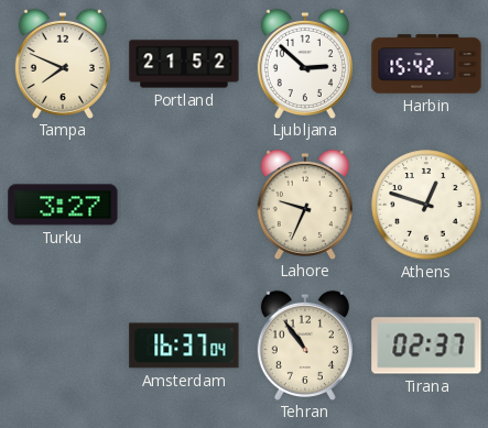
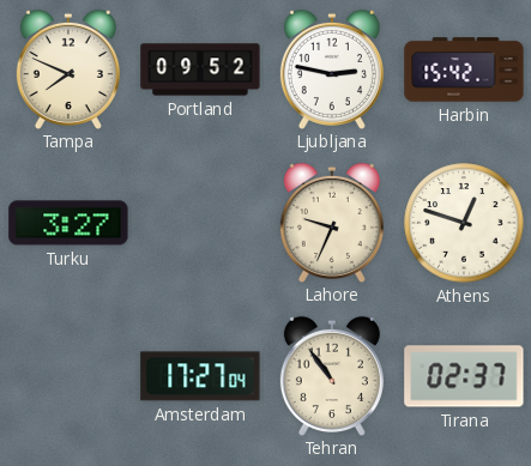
Portland: 21:52 -> 09:52
Ljubljana: 2:52 -> 2:47
Amsterdam: 16:37 -> 17:27
